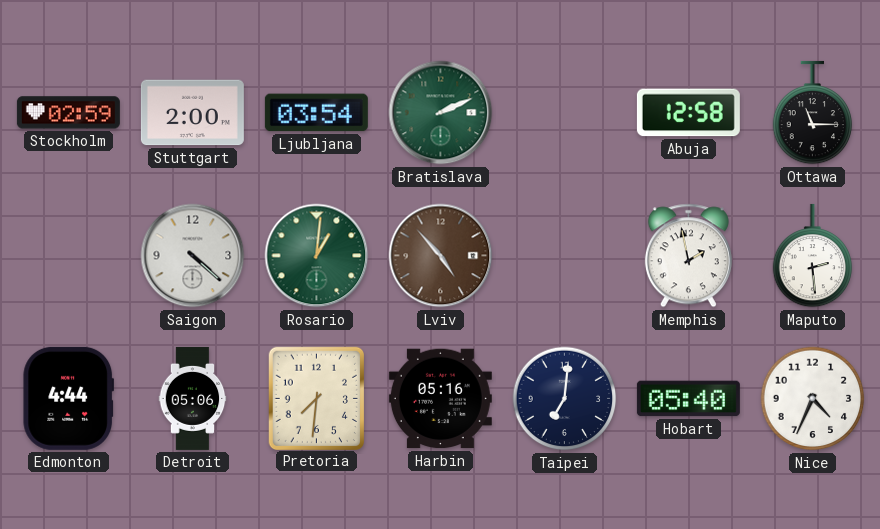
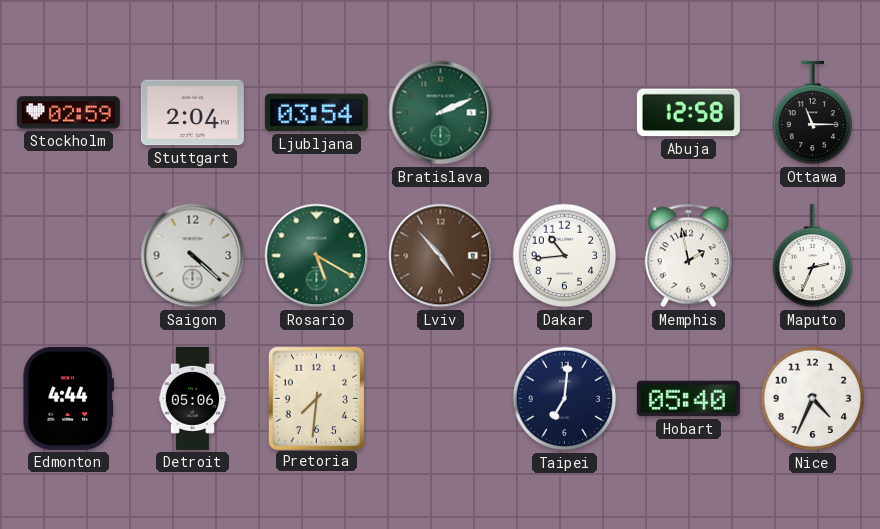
Stuttgart: 2:00 -> 2:04
Rosario: 1:01 -> 5:20
Dakar: none -> 10:44
Maputo: 2:29 -> 2:34
Harbin: 05:16 -> none
